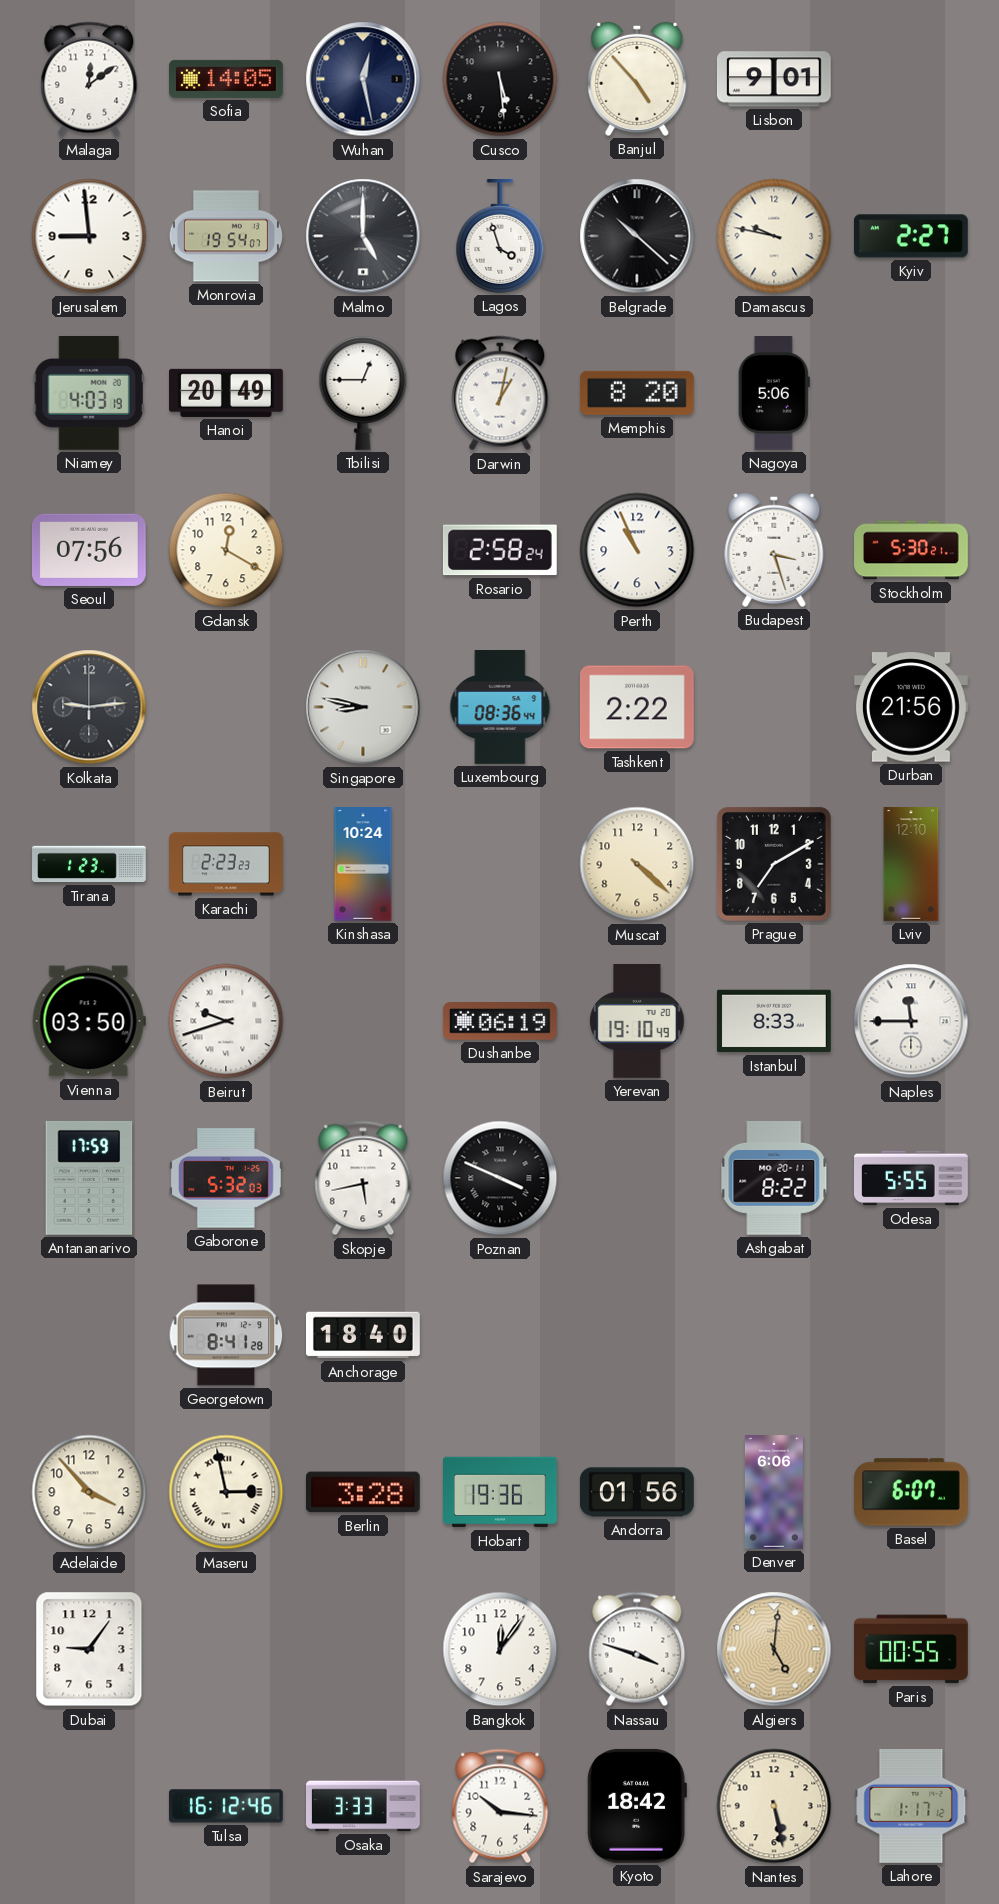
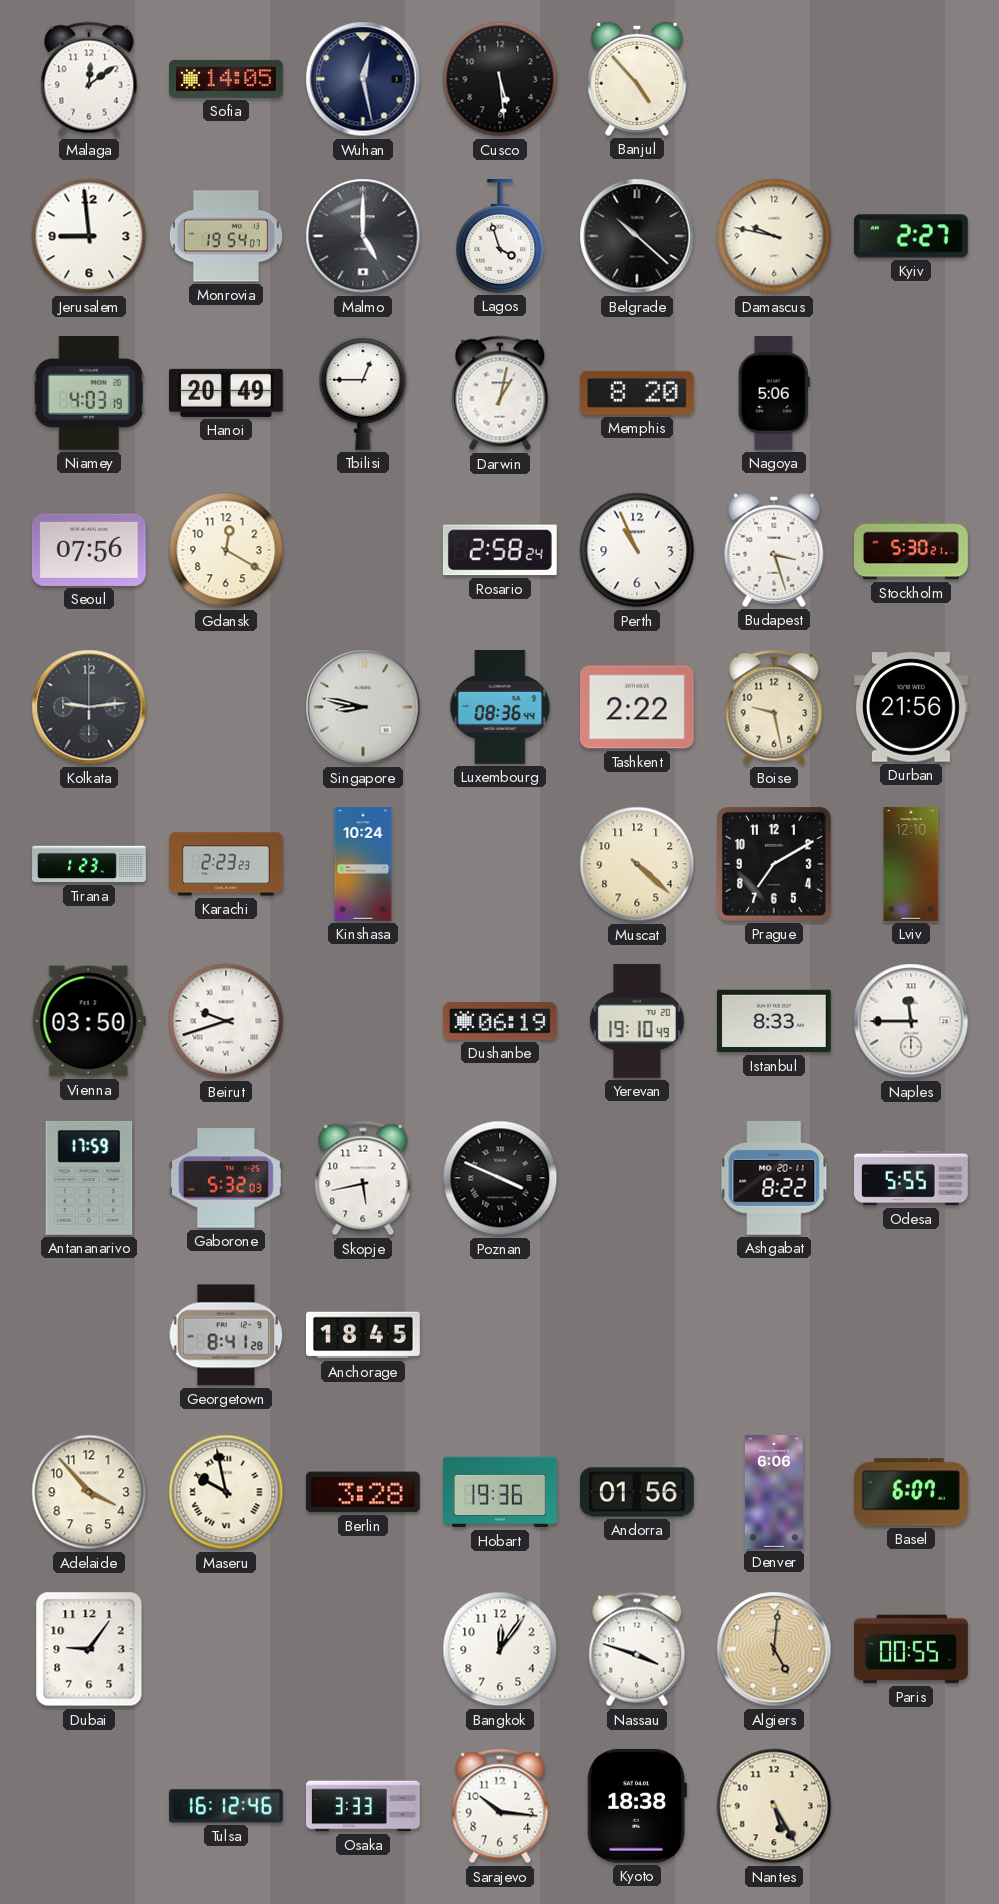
Lisbon: 9:01 -> none
Boise: none -> 9:28
Anchorage: 18:40 -> 18:45
Maseru: 2:58 -> 9:58
Kyoto: 18:42 -> 18:38
Nantes: 5:28 -> 5:25
Lahore: 1:17 -> none
